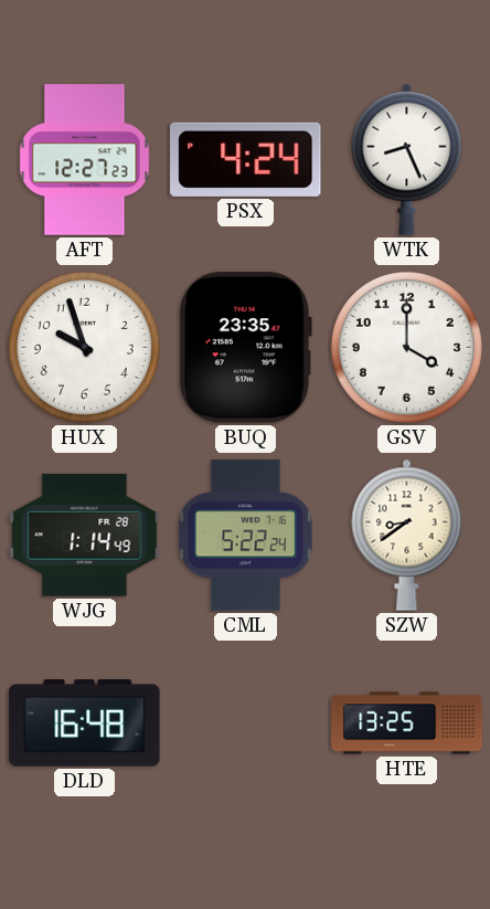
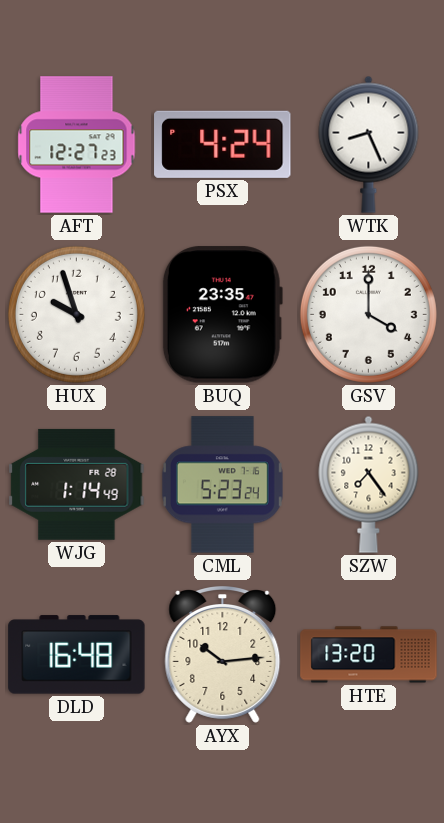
CML: 5:22 -> 5:23
SZW: 8:39 -> 7:24
AYX: none -> 10:14
HTE: 13:25 -> 13:20
